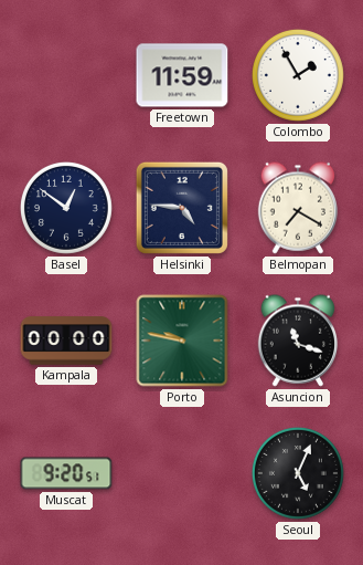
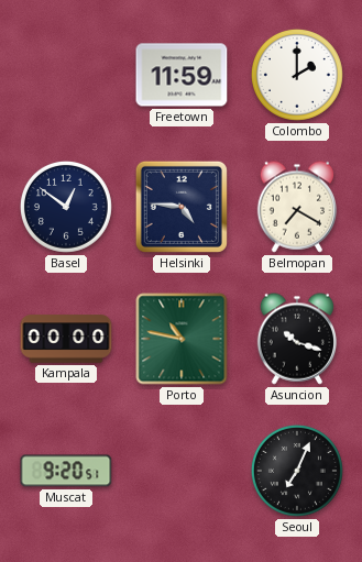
Colombo: 1:55 -> 2:00
Porto: 9:47 -> 10:47
Asuncion: 11:18 -> 10:18
Seoul: 5:04 -> 7:04
